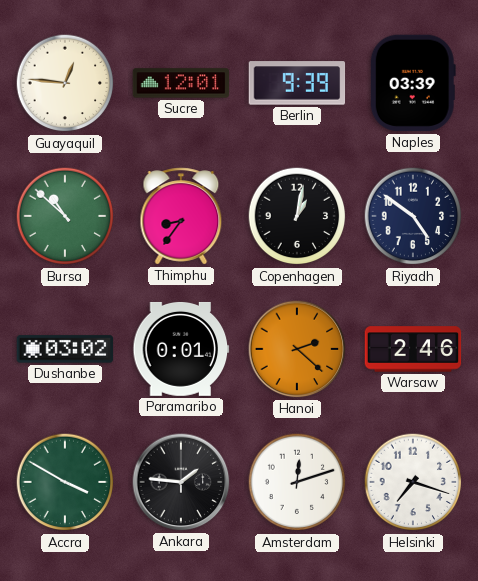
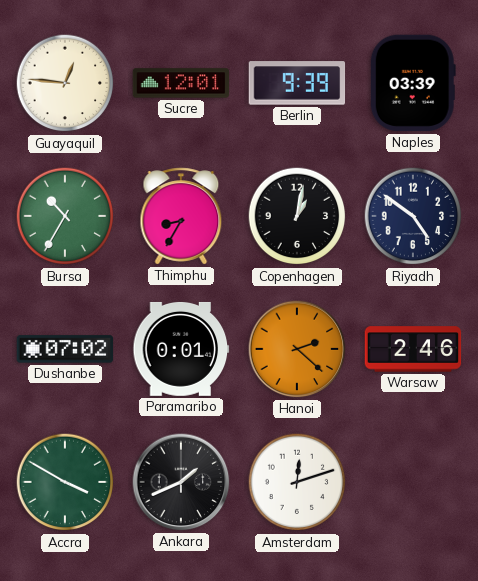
Bursa: 10:52 -> 10:35
Thimphu: 8:36 -> 8:35
Dushanbe: 03:02 -> 07:02
Ankara: 1:46 -> 1:41
Helsinki: 7:18 -> none
